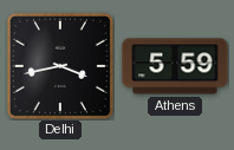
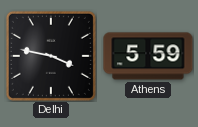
Delhi: 3:43 -> 3:47
